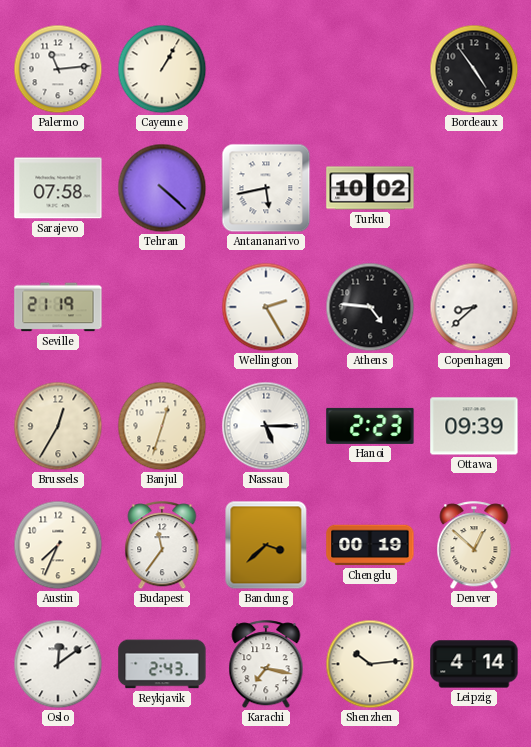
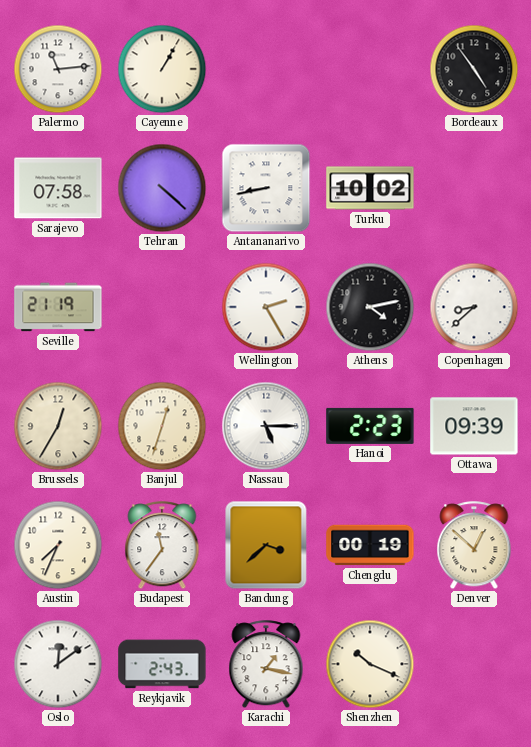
Antananarivo: 5:43 -> 8:43
Athens: 4:46 -> 4:13
Karachi: 7:17 -> 1:17
Shenzhen: 10:14 -> 10:19
Leipzig: 4:14 -> none
